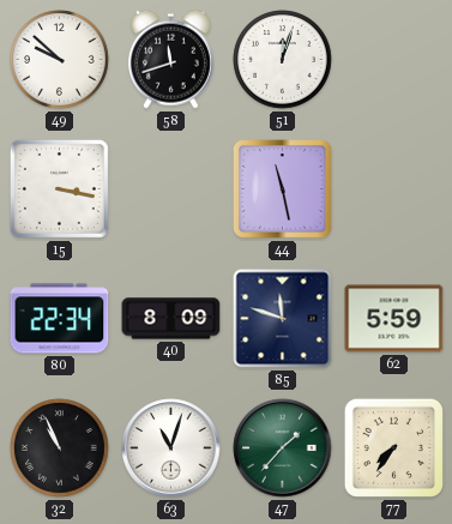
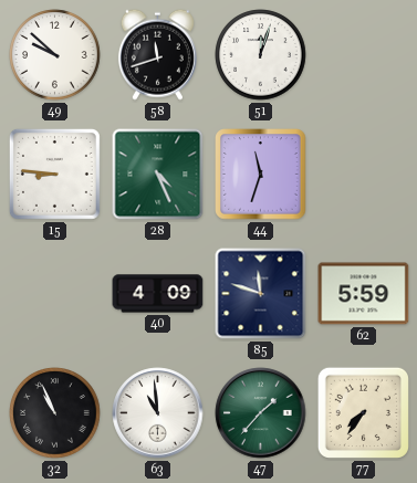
15: 3:17 -> 8:46
28: none -> 4:26
44: 11:28 -> 11:33
80: 22:34 -> none
40: 8:09 -> 4:09
63: 11:03 -> 10:59
